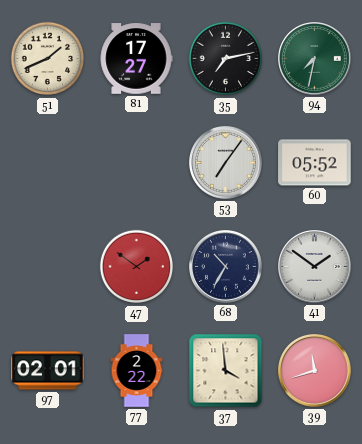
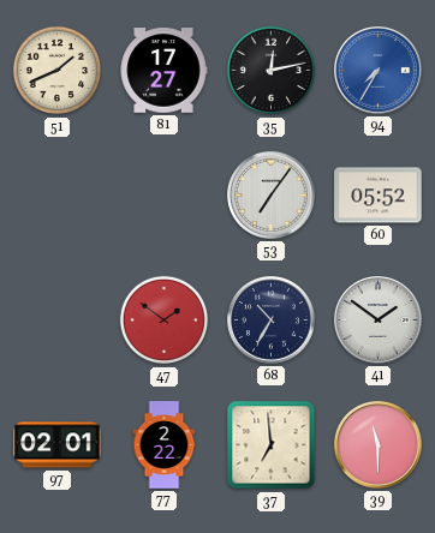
35: 7:13 -> 12:13
94: 7:32 -> 7:35
94 dial: green -> blue
37: 3:59 -> 6:59
39: 11:42 -> 11:30
